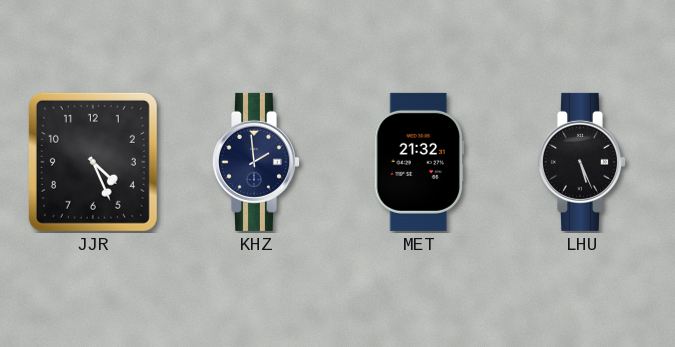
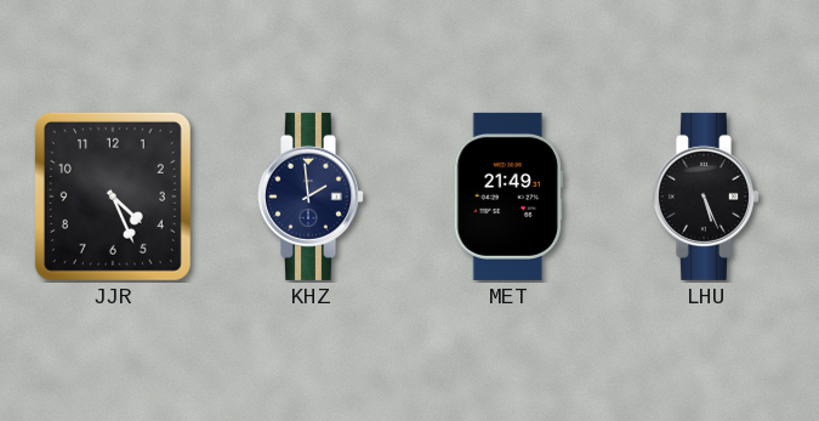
MET: 21:32 -> 21:49
